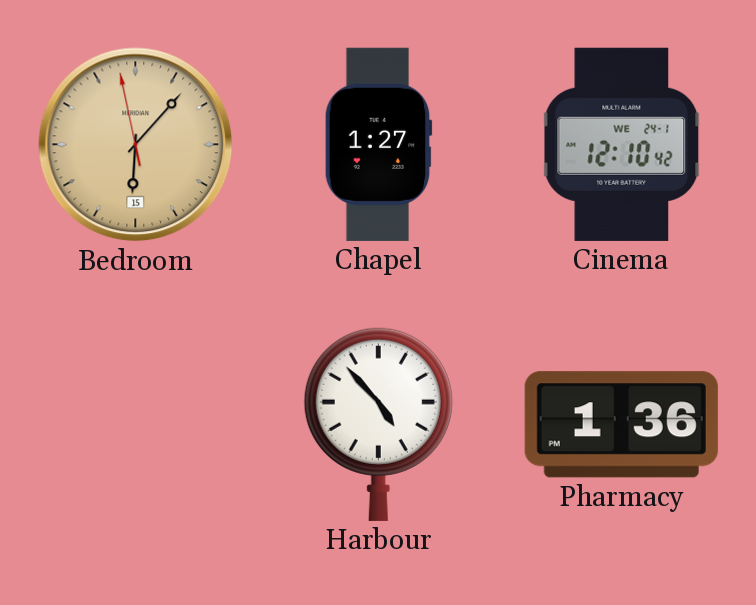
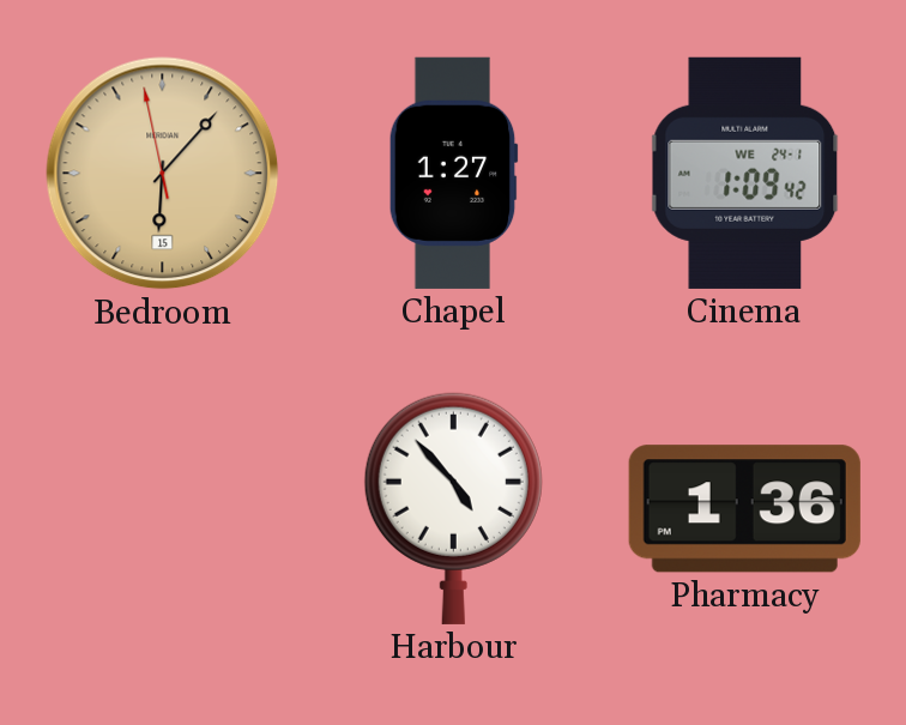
Cinema: 12:10 -> 1:09
